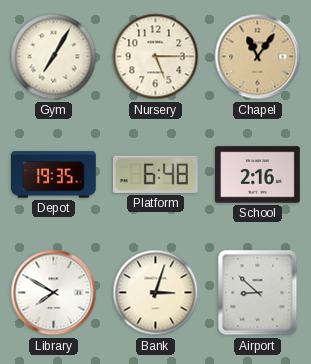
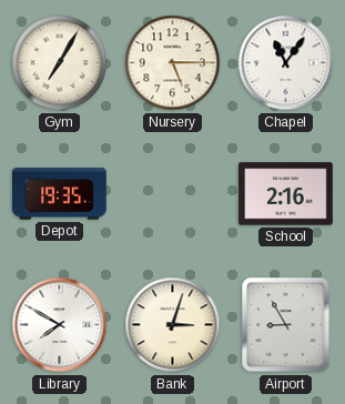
Chapel dial: champagne -> white
Platform: 6:48 -> none
Airport: 8:52 -> 8:55
